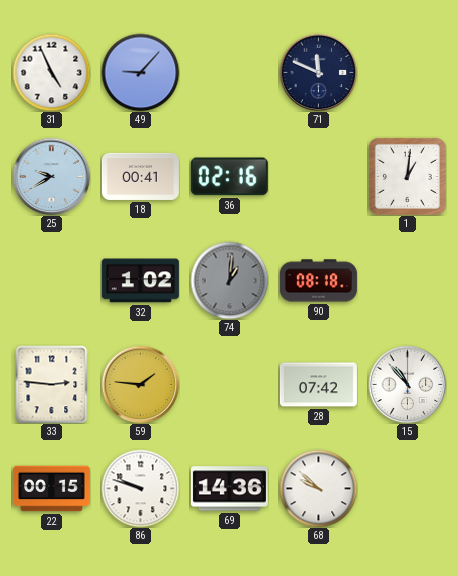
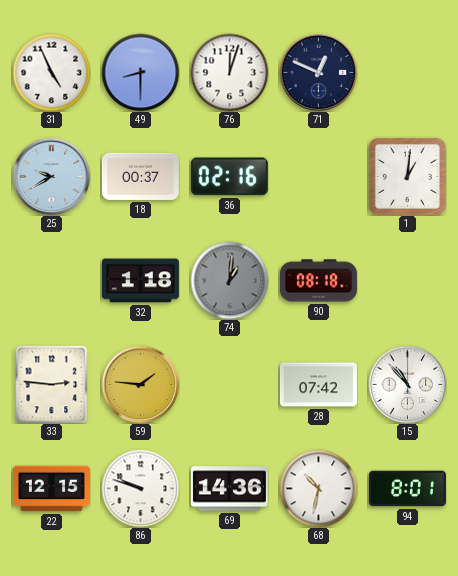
49: 9:07 -> 8:30
76: none -> 12:03
71: 11:49 -> 12:49
18: 00:41 -> 00:37
32: 1:02 -> 1:18
22: 00:15 -> 12:15
68: 9:52 -> 10:32
94: none -> 8:01
